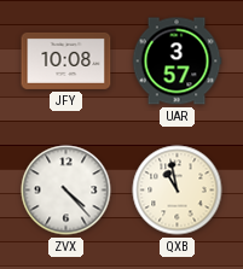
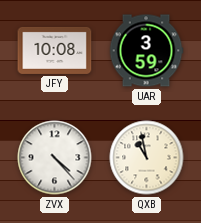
UAR: 3:57 -> 3:59
